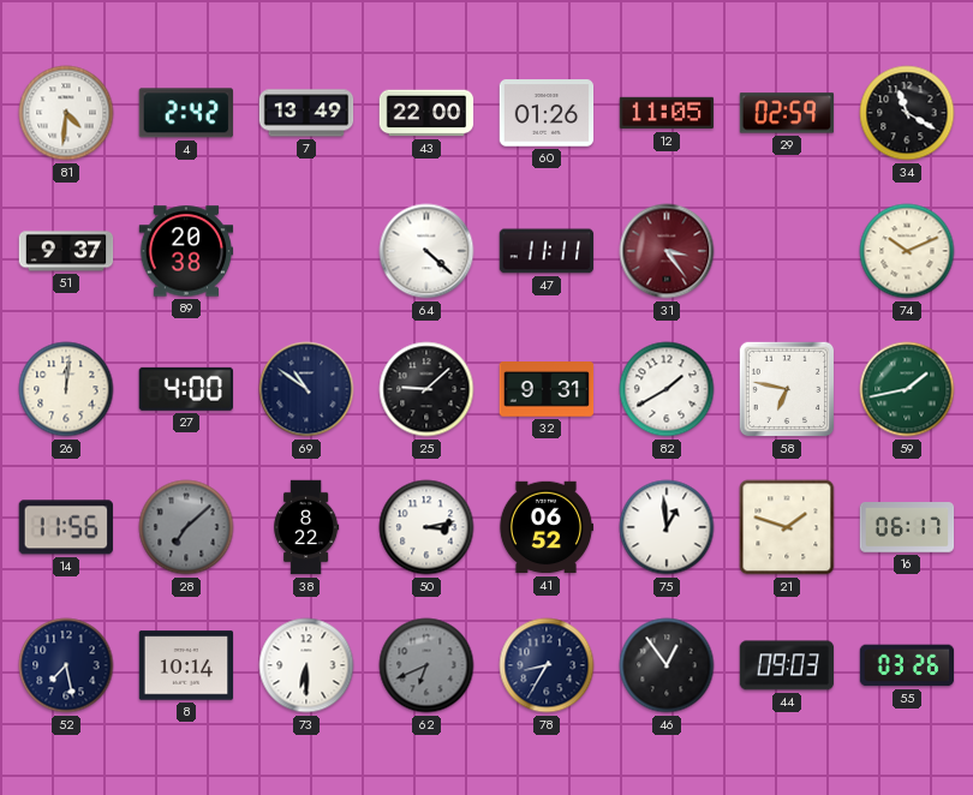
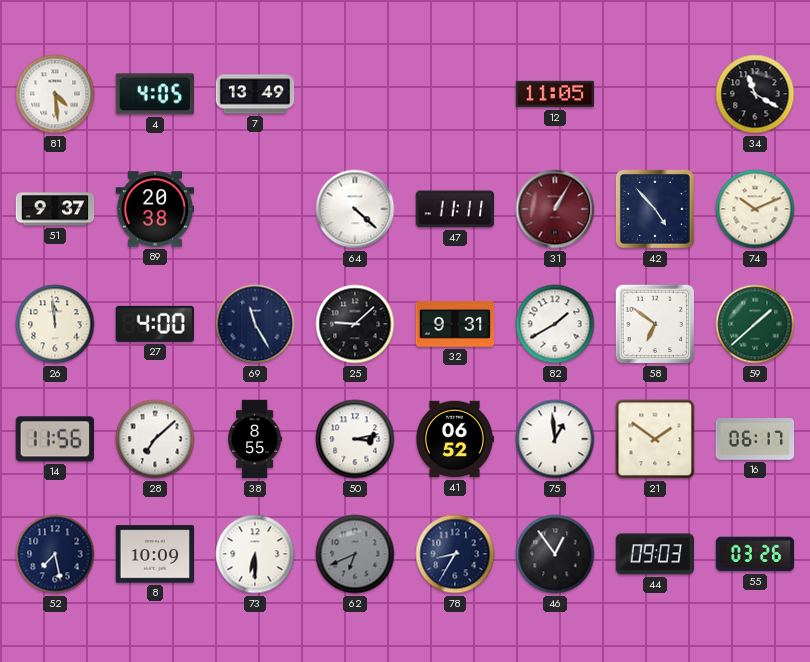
81: 4:31 -> 4:29
4: 2:42 -> 4:05
43: 22:00 -> none
60: 01:26 -> none
29: 02:59 -> none
31: 3:24 -> 1:05
42: none -> 4:53
26: 12:01 -> 11:59
69: 10:51 -> 11:25
58: 6:47 -> 6:51
59: 1:43 -> 1:38
28 dial: grey -> white
38: 8:22 -> 8:55
21: 1:48 -> 1:51
8: 10:14 -> 10:09
